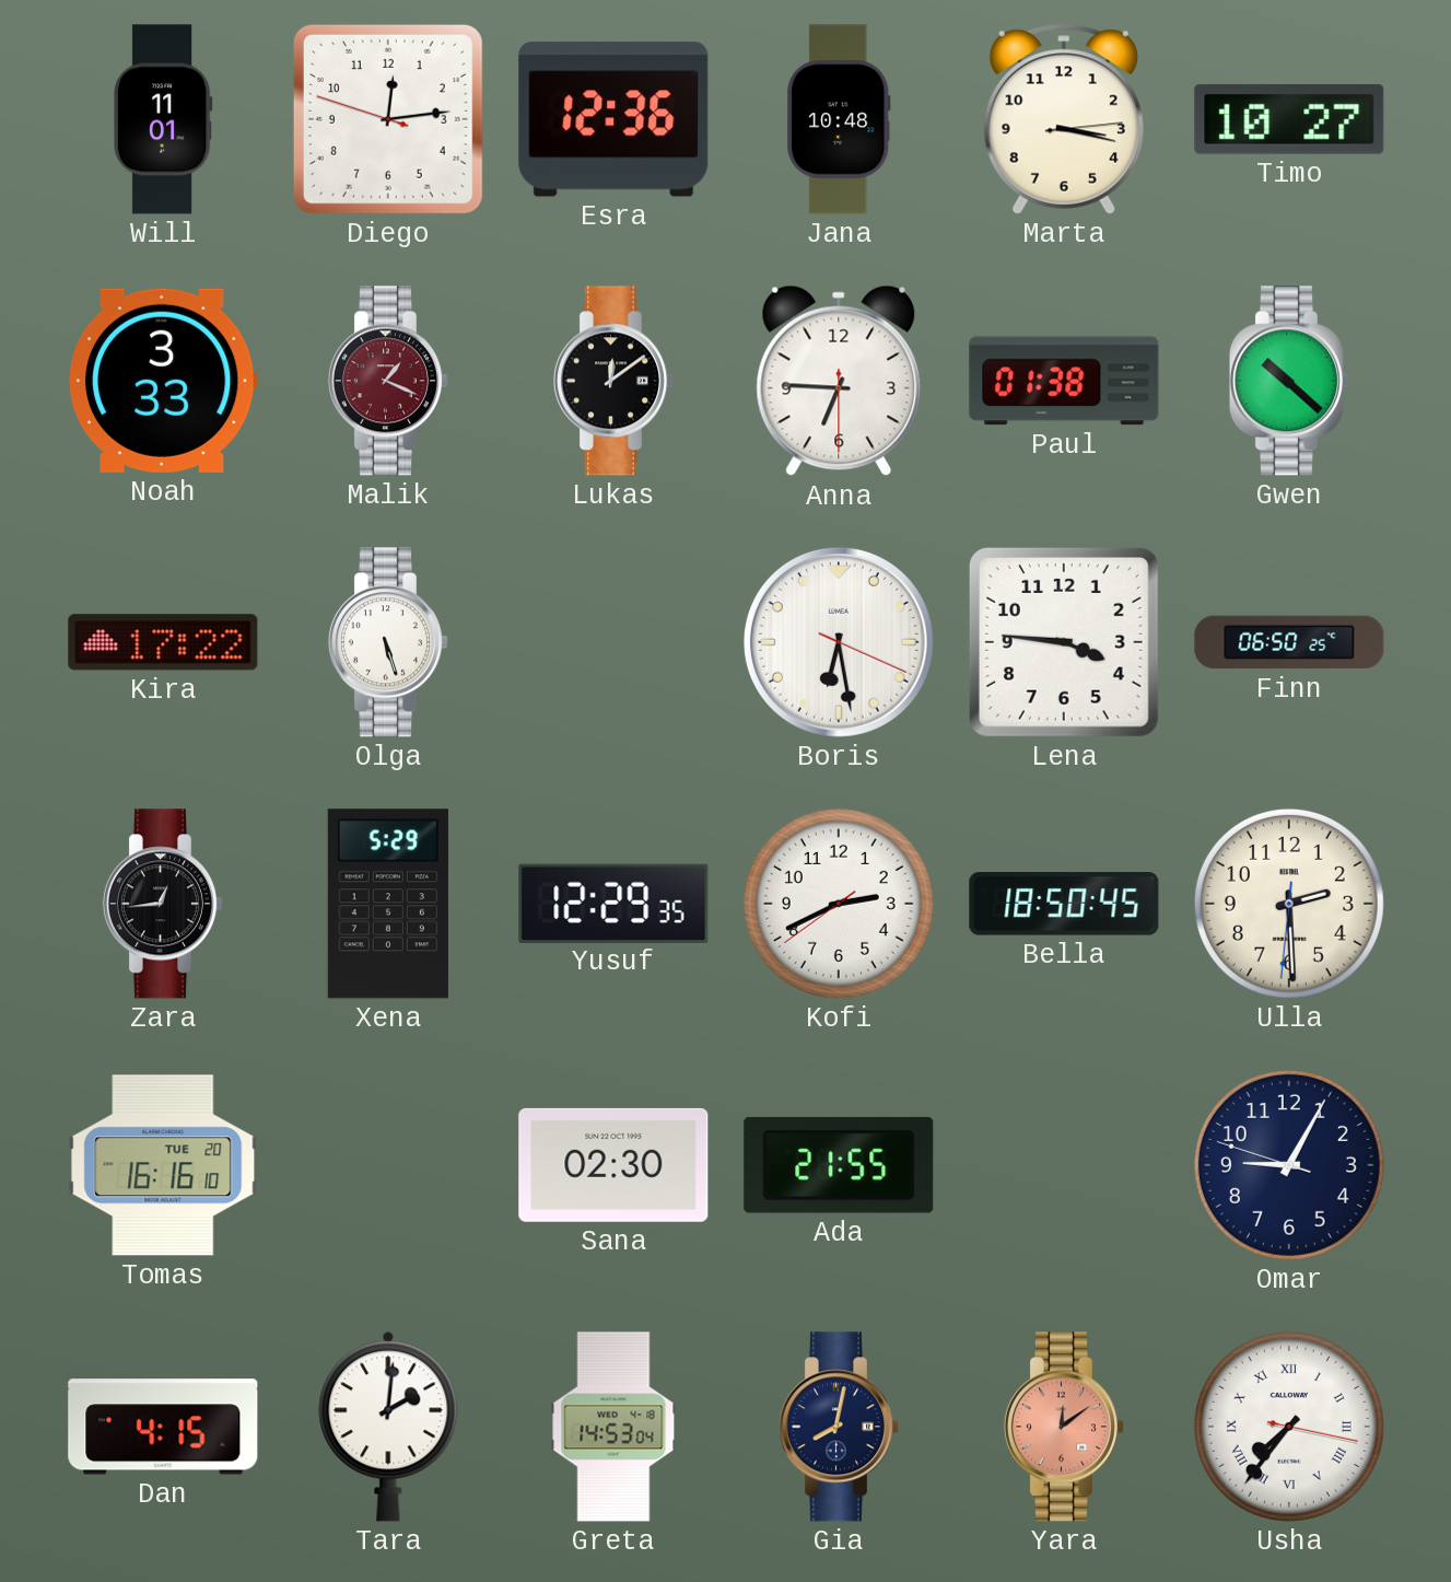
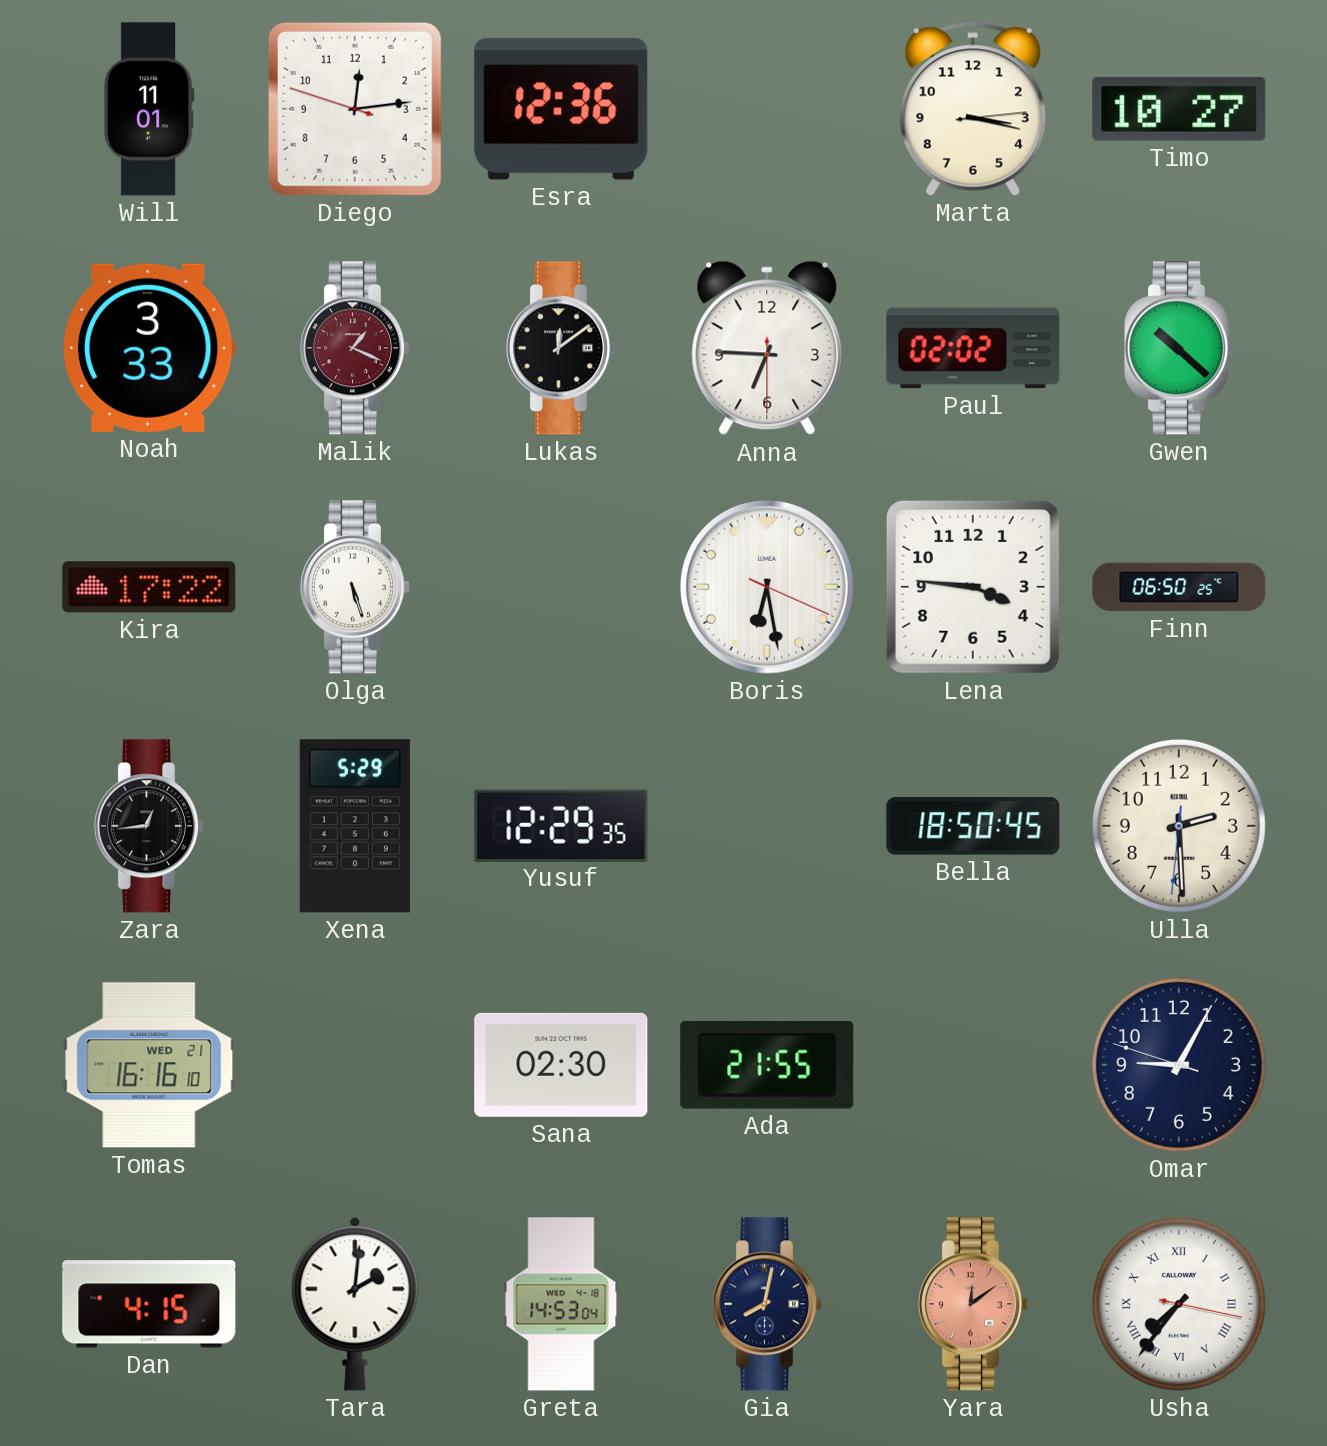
Jana: 10:48 -> none
Paul: 01:38 -> 02:02
Kofi: 2:40 -> none
Tomas date: TUE 20 -> WED 21
